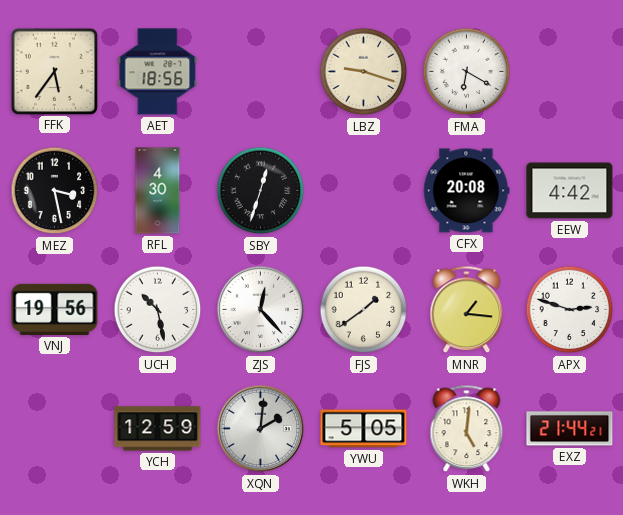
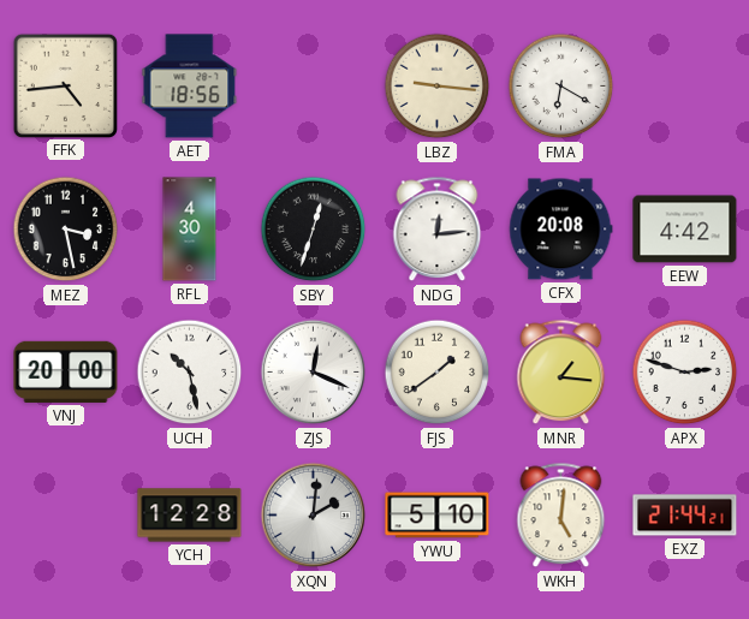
FFK: 5:36 -> 4:44
LBZ: 9:18 -> 9:16
NDG: none -> 12:14
VNJ: 19:56 -> 20:00
ZJS: 12:23 -> 12:19
YCH: 12:59 -> 12:28
YWU: 5:05 -> 5:10
